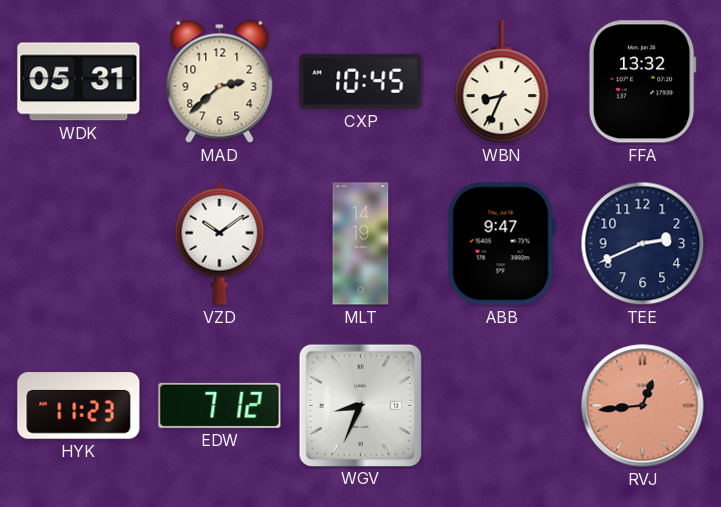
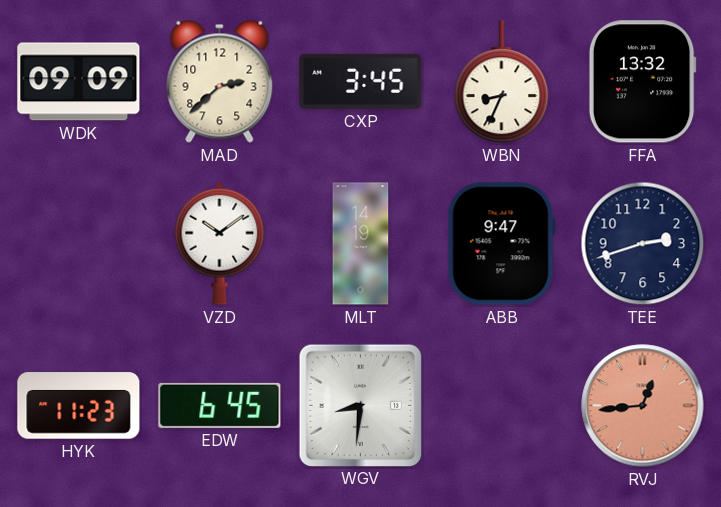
WDK: 05:31 -> 09:09
CXP: 10:45 -> 3:45
TEE: 2:41 -> 2:42
EDW: 7:12 -> 6:45
WGV: 8:34 -> 8:31
